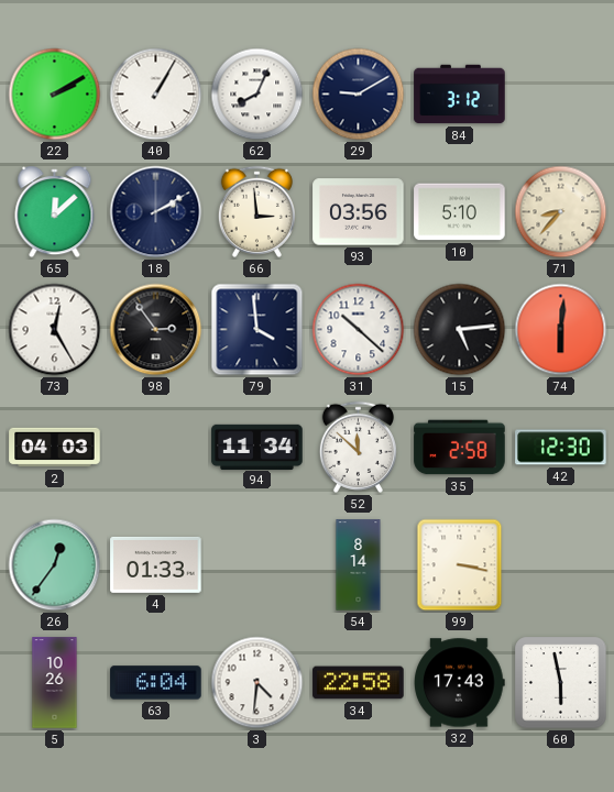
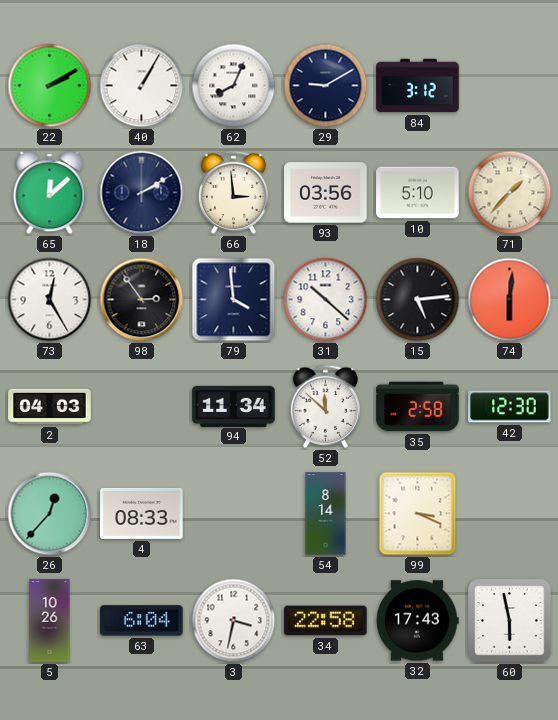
71: 8:37 -> 1:37
26: 12:36 -> 12:37
4: 01:33 -> 08:33
99: 3:17 -> 3:19
3: 4:31 -> 3:32
